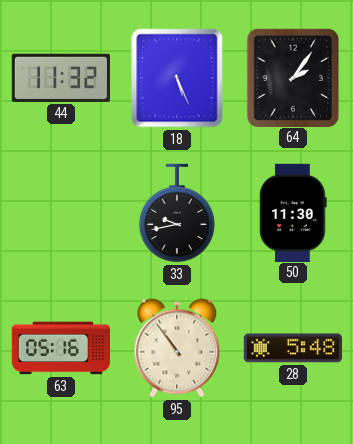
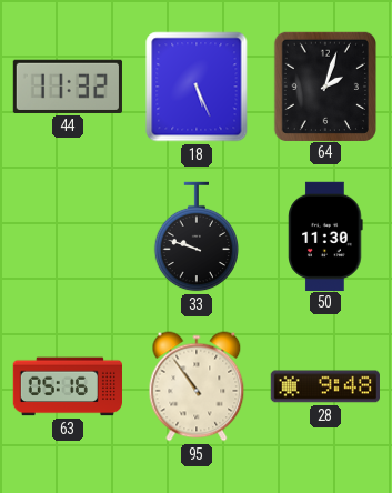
64: 2:06 -> 2:03
33: 9:43 -> 9:48
28: 5:48 -> 9:48
